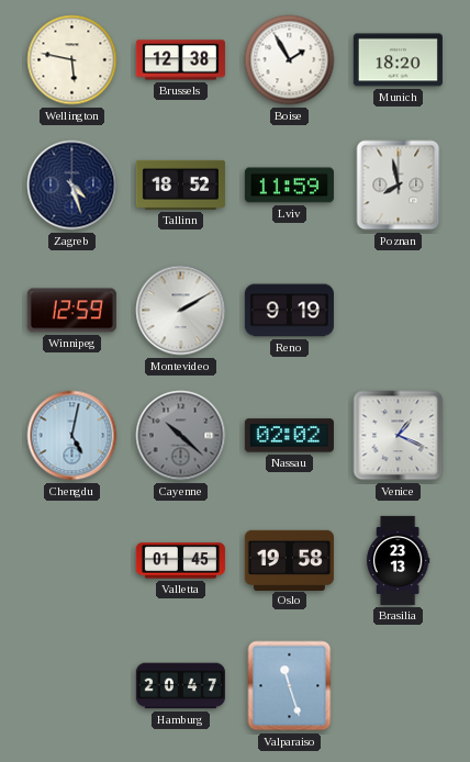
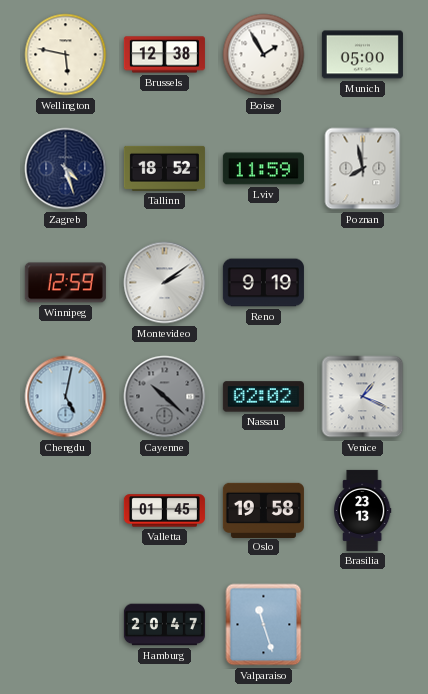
Munich: 18:20 -> 05:00
Montevideo: 2:10 -> 2:09
